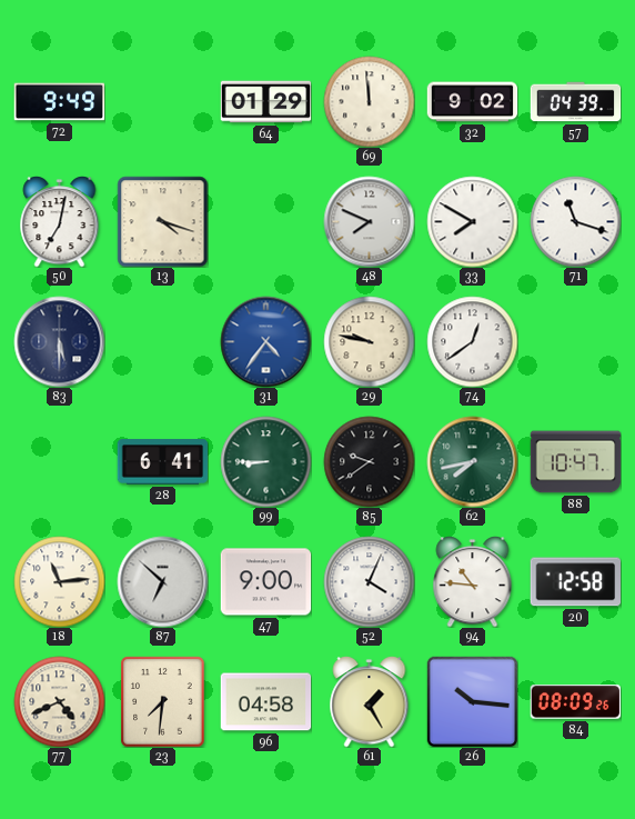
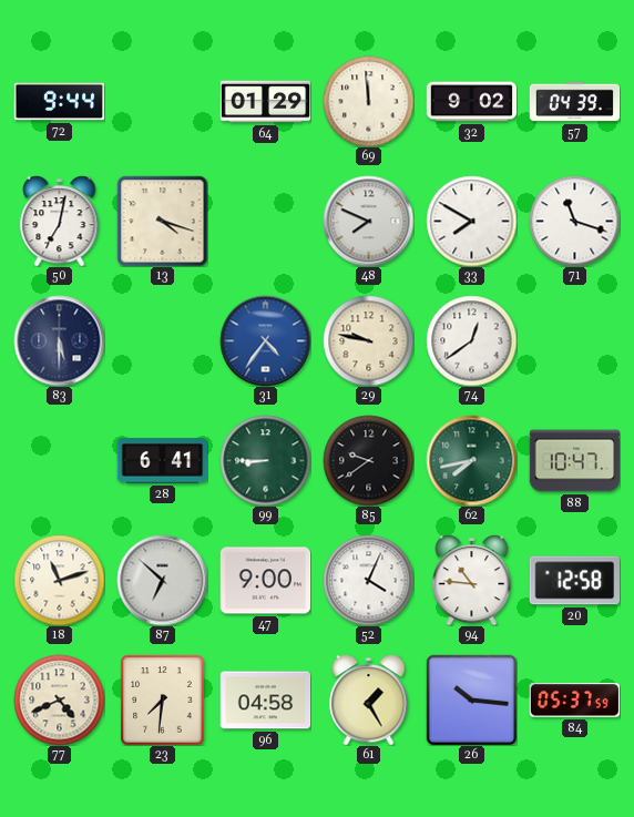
72: 9:49 -> 9:44
18: 11:14 -> 11:12
84: 08:09 -> 05:37
